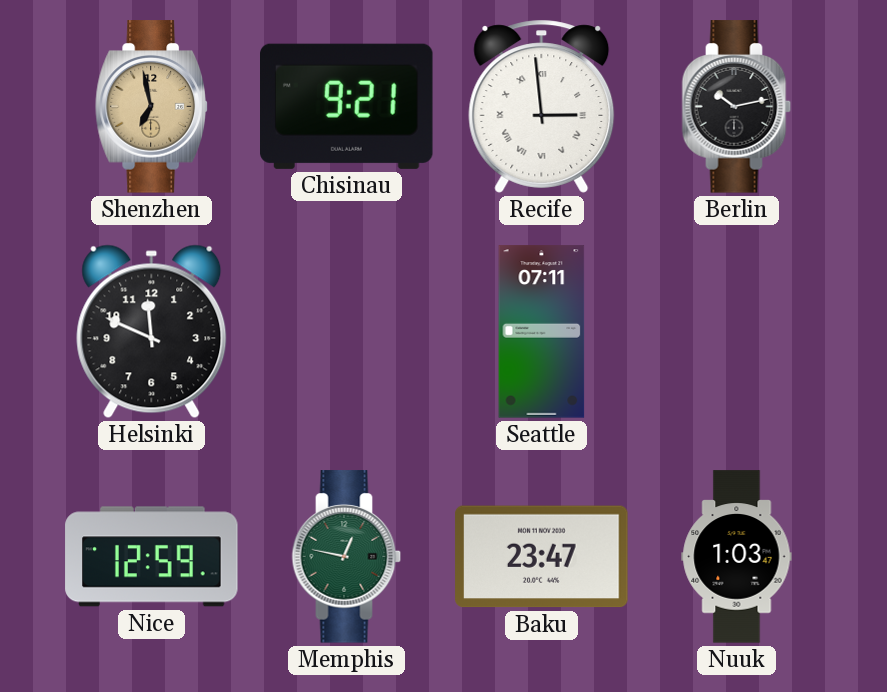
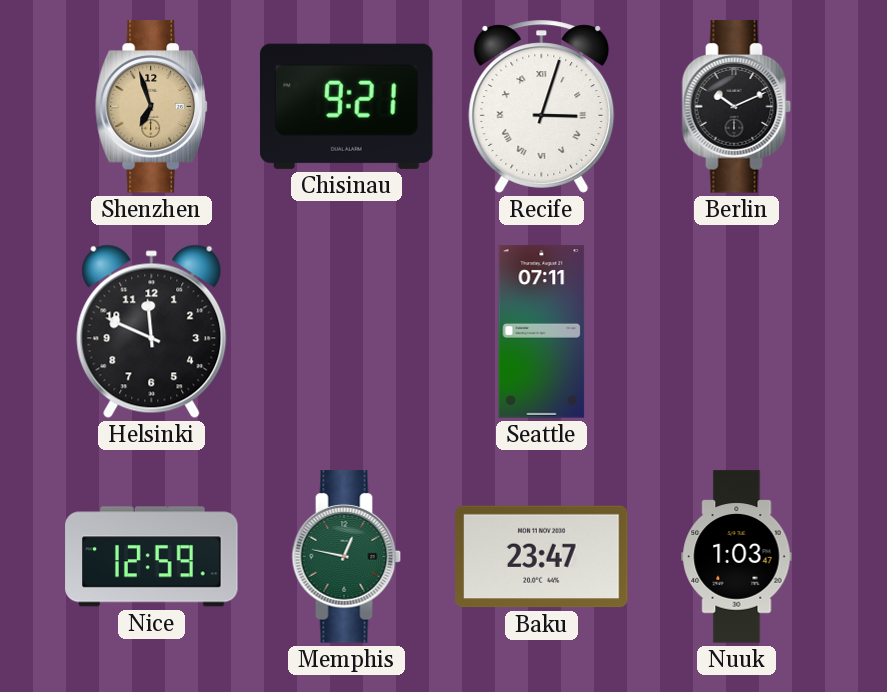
Shenzhen: 6:58 -> 6:57
Recife: 2:59 -> 3:03
Berlin: 10:13 -> 10:11
